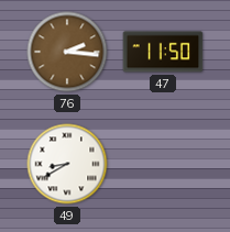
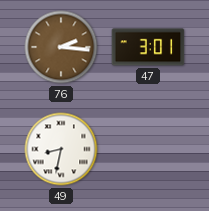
47: 11:50 -> 3:01
49: 8:40 -> 8:32
